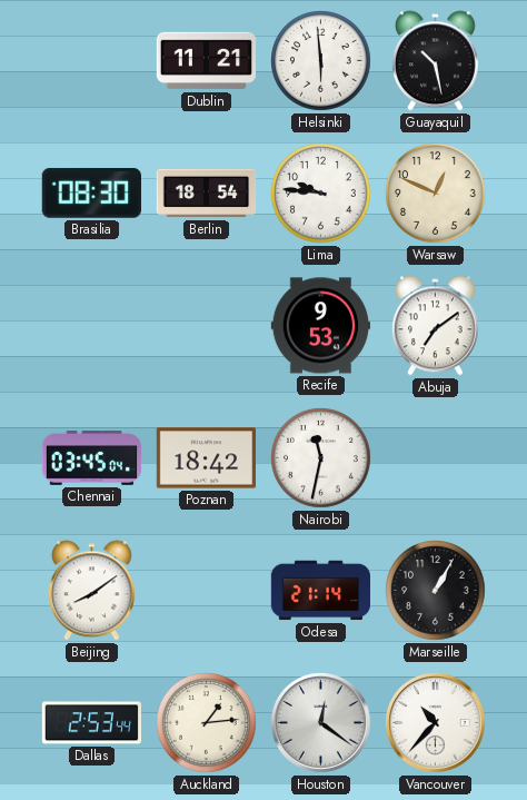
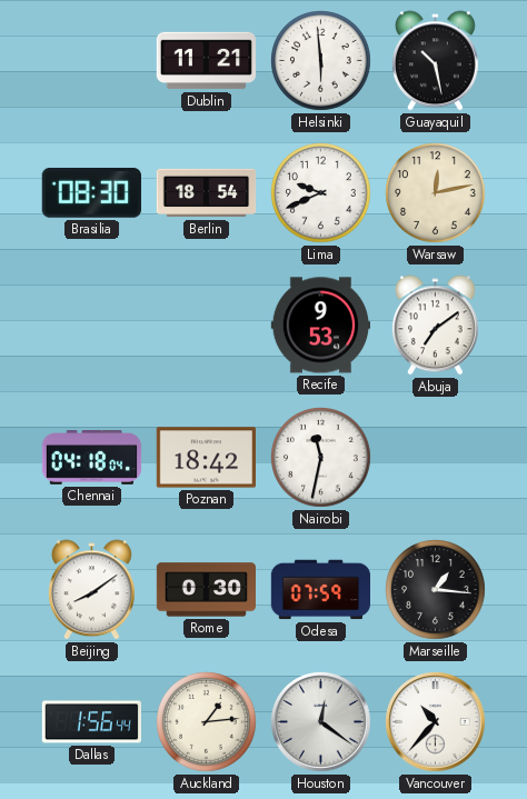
Lima: 9:46 -> 9:41
Warsaw: 12:49 -> 12:13
Chennai: 03:45 -> 04:18
Rome: none -> 0:30
Odesa: 21:14 -> 07:59
Marseille: 1:05 -> 1:16
Dallas: 2:53 -> 1:56
